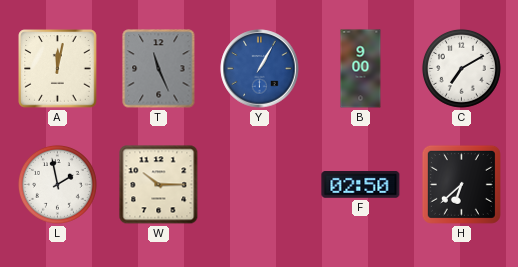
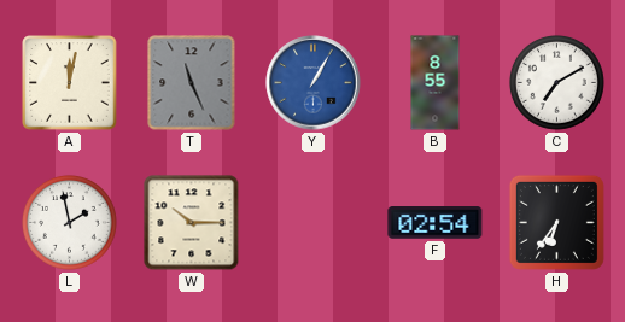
B: 9:00 -> 8:55
F: 02:50 -> 02:54
H: 6:38 -> 6:36
